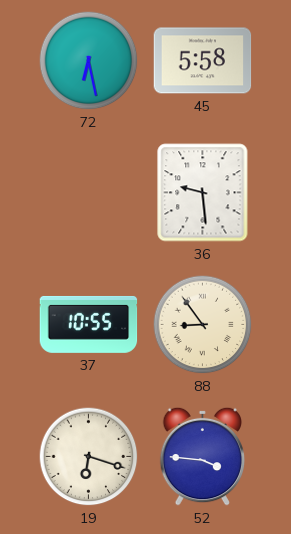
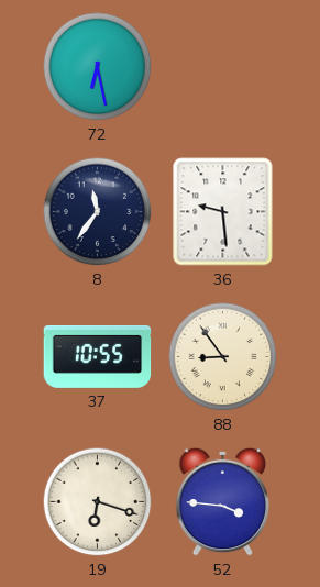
45: 5:58 -> none
8: none -> 11:36
